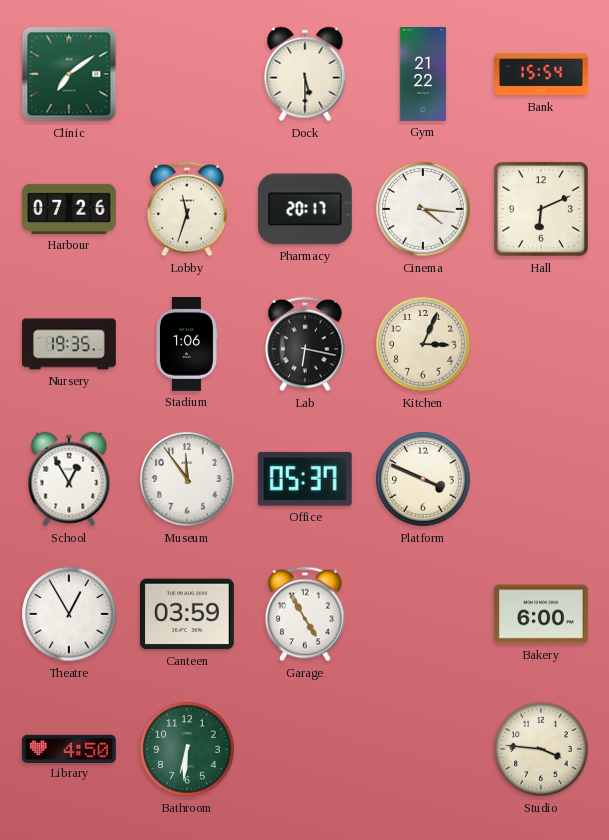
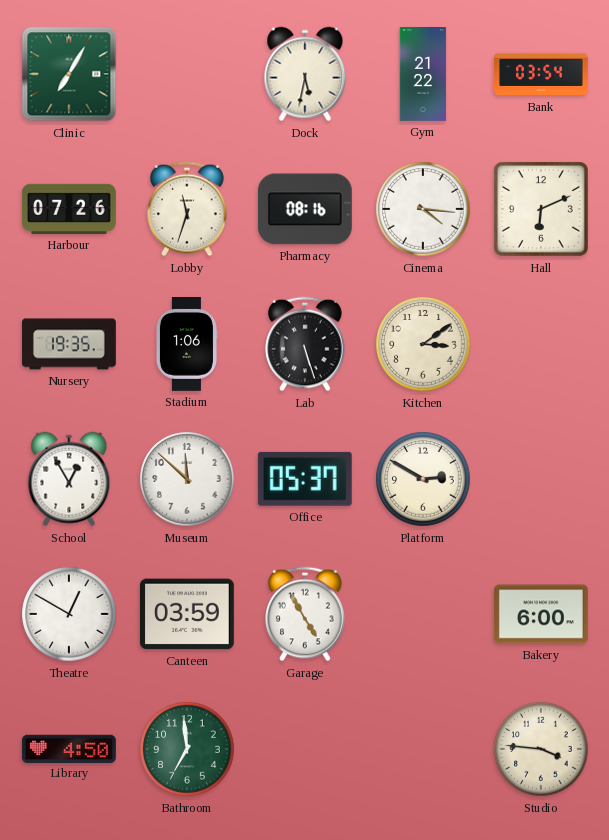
Clinic: 7:09 -> 7:05
Dock: 5:30 -> 5:32
Bank: 15:54 -> 03:54
Pharmacy: 20:17 -> 08:16
Lab: 6:17 -> 5:27
Kitchen: 3:04 -> 3:09
Museum: 11:54 -> 11:52
Platform: 3:49 -> 2:50
Theatre: 12:55 -> 12:50
Bathroom: 6:31 -> 6:59
